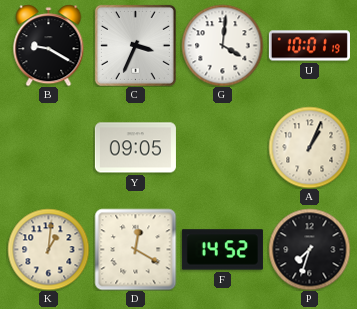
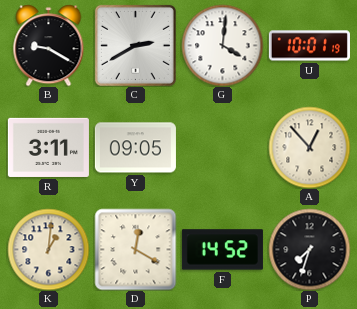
C: 3:34 -> 2:40
R: none -> 3:11
A: 1:04 -> 12:53
